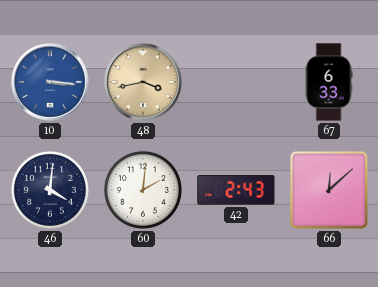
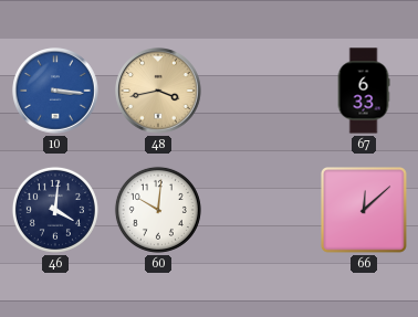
60: 2:01 -> 10:01
42: 2:43 -> none
